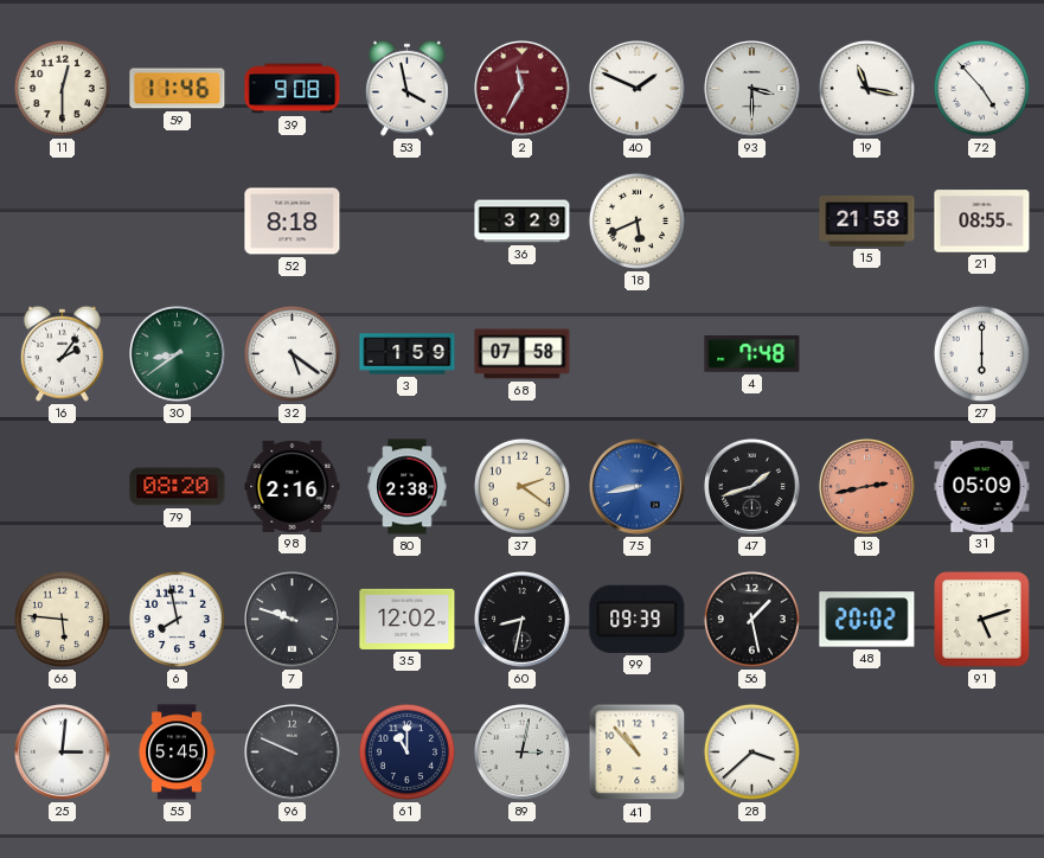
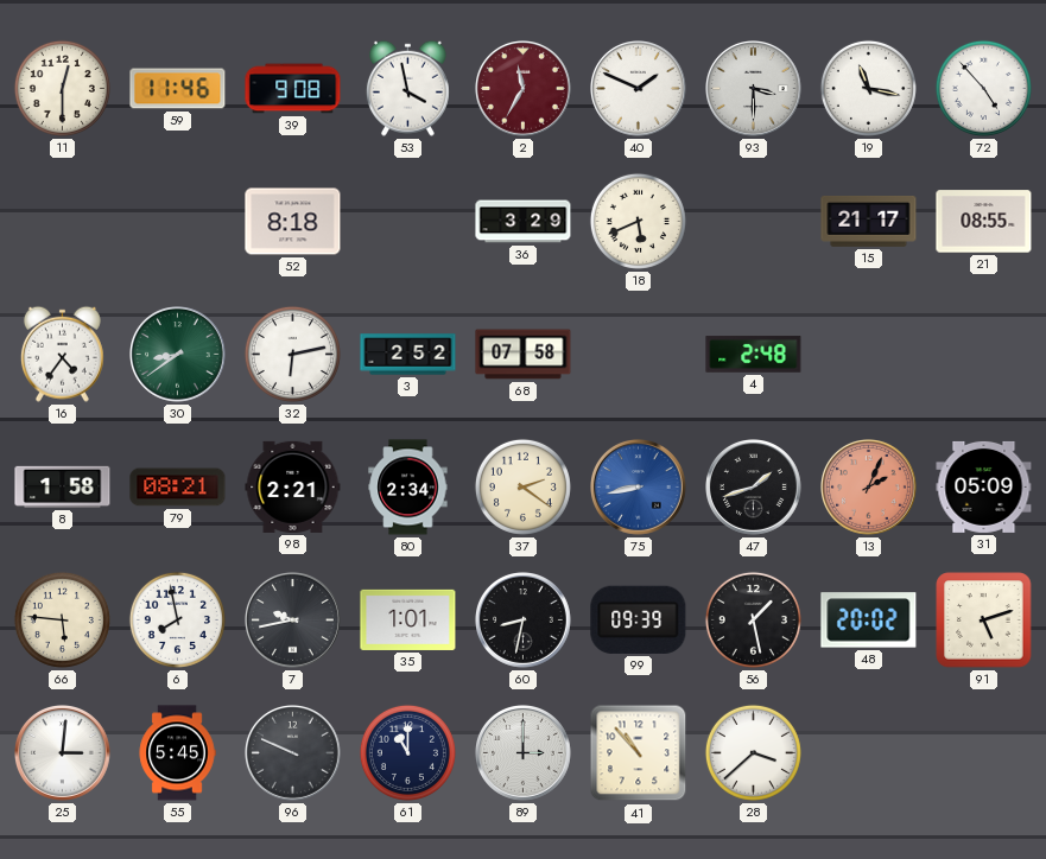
15: 21:58 -> 21:17
16: 2:06 -> 4:36
32: 5:21 -> 6:13
3: 1:59 -> 2:52
4: 7:48 -> 2:48
27: 6:00 -> none
8: none -> 1:58
79: 08:20 -> 08:21
98: 2:16 -> 2:21
80: 2:38 -> 2:34
13: 2:43 -> 2:04
7: 9:48 -> 9:43
35: 12:02 -> 1:01
89: 3:02 -> 3:00
